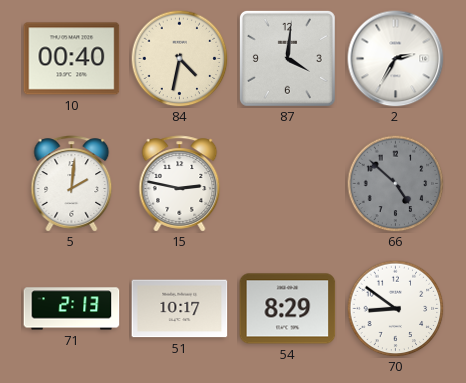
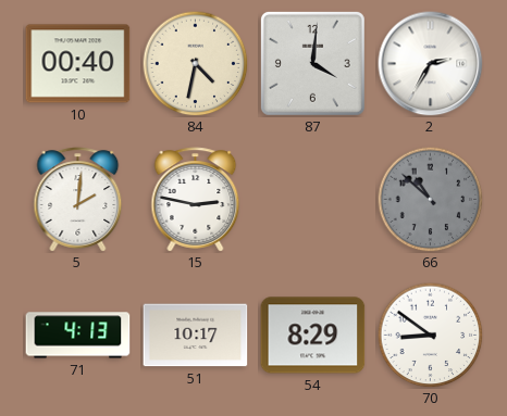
66: 4:52 -> 10:52
71: 2:13 -> 4:13
